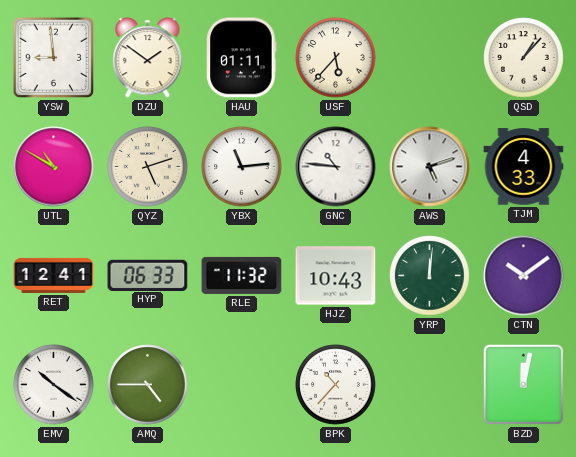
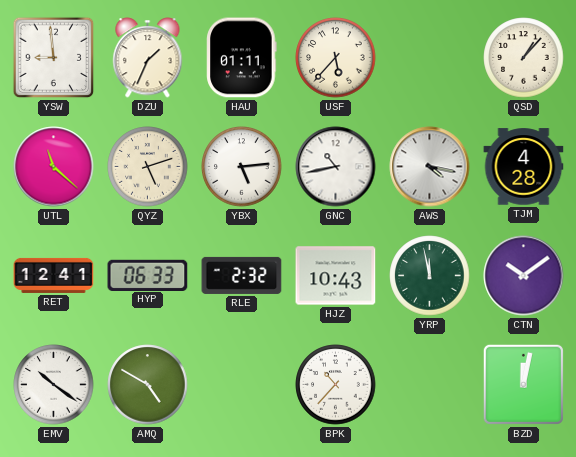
DZU: 1:51 -> 1:34
UTL: 10:50 -> 11:22
YBX: 11:14 -> 5:14
GNC: 10:46 -> 10:43
AWS: 5:12 -> 4:17
TJM: 4:33 -> 4:28
RLE: 11:32 -> 2:32
YRP: 12:01 -> 11:58
AMQ: 4:45 -> 4:50
